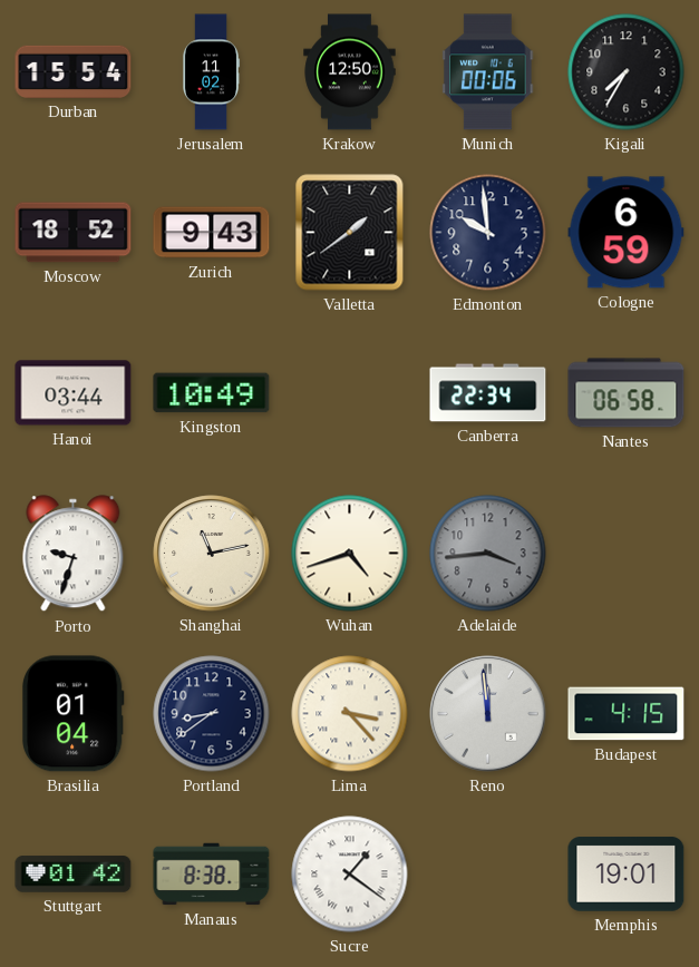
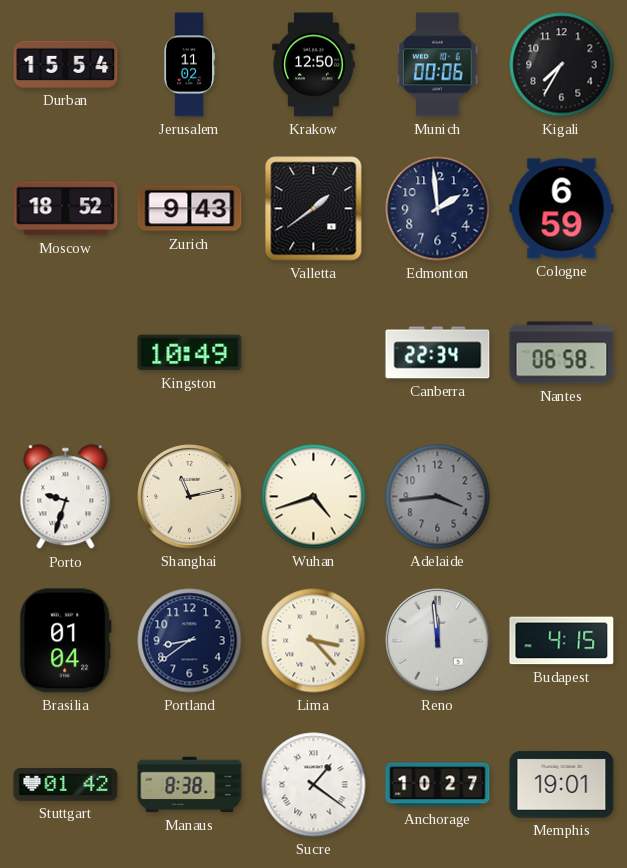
Edmonton: 9:59 -> 1:59
Hanoi: 03:44 -> none
Anchorage: none -> 10:27
